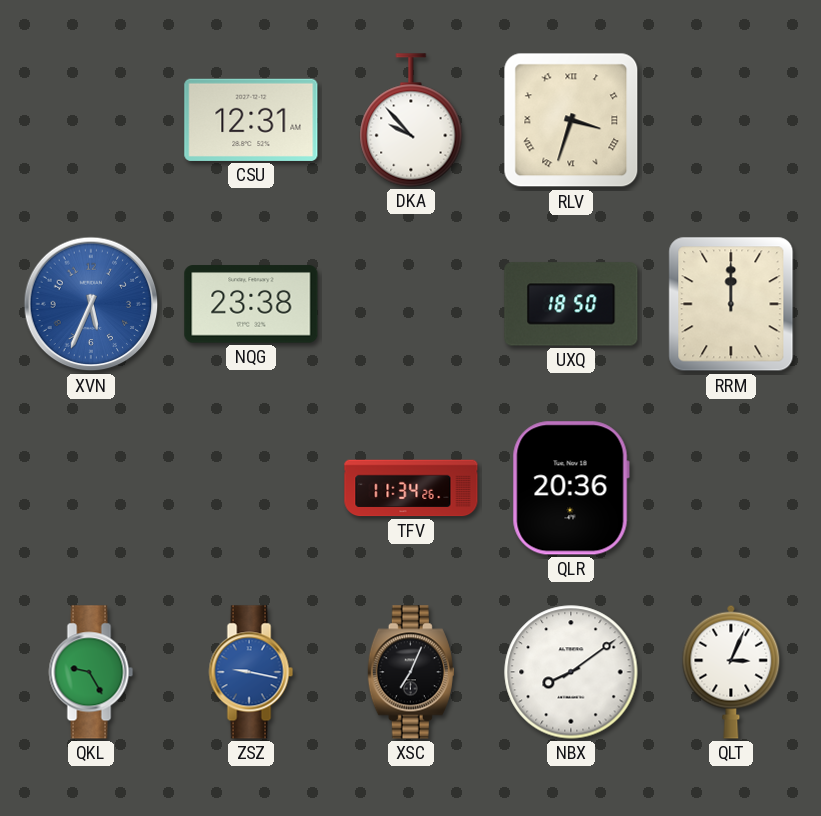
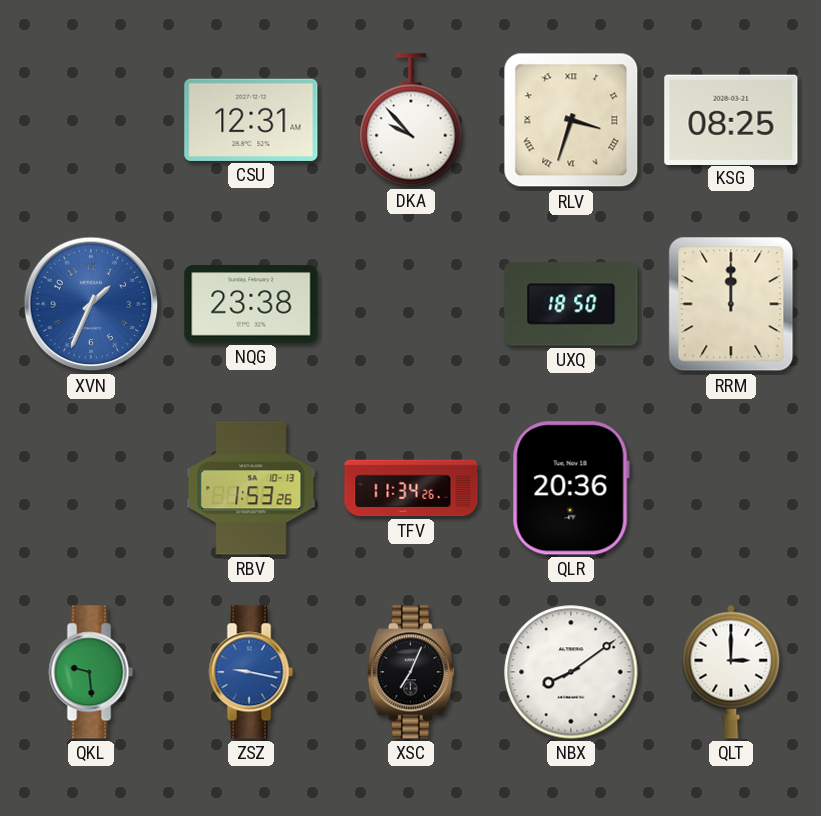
KSG: none -> 08:25
XVN: 5:34 -> 1:34
RBV: none -> 1:53
QKL: 9:25 -> 9:29
QLT: 3:04 -> 3:00
